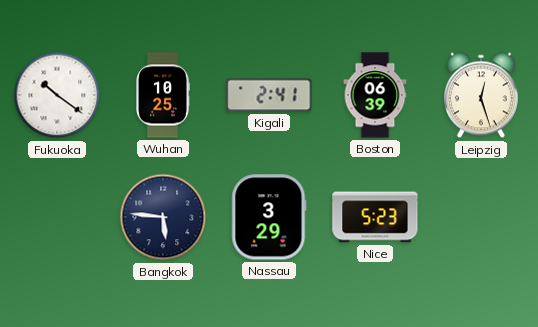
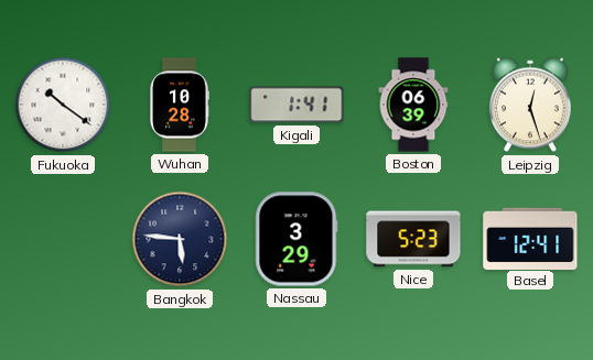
Wuhan: 10:25 -> 10:28
Kigali: 2:41 -> 1:41
Basel: none -> 12:41
